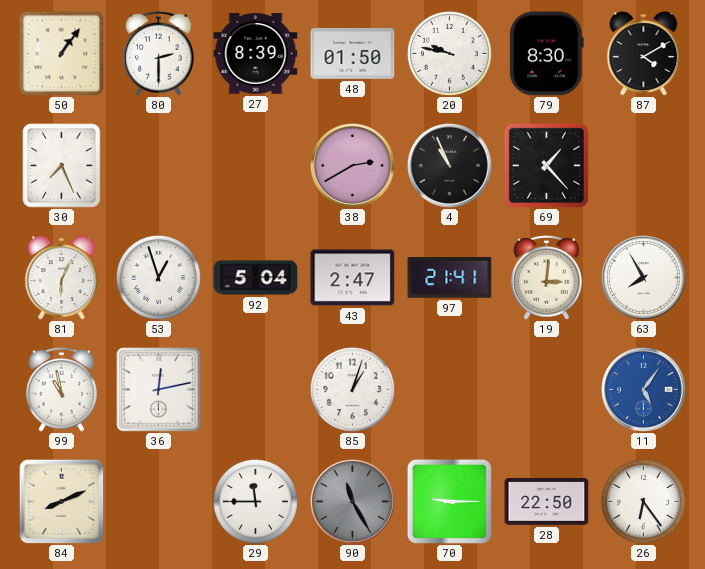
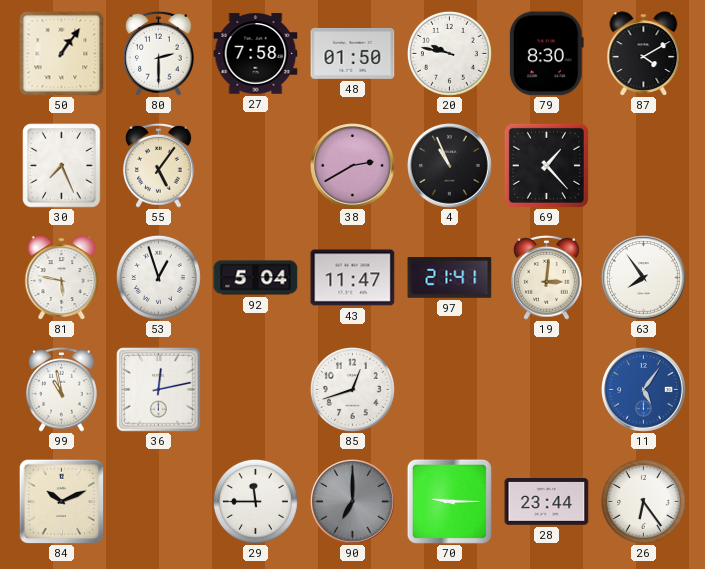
27: 8:39 -> 7:58
55: none -> 5:06
81: 6:04 -> 5:47
43: 2:47 -> 11:47
63: 7:55 -> 7:54
85: 1:03 -> 12:42
84: 8:11 -> 10:11
90: 11:25 -> 7:00
28: 22:50 -> 23:44
